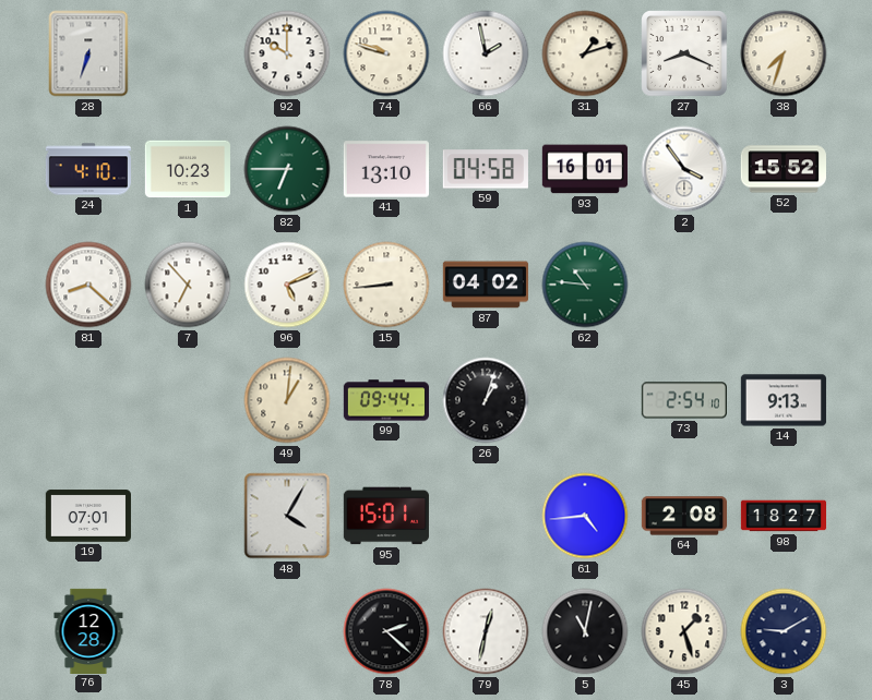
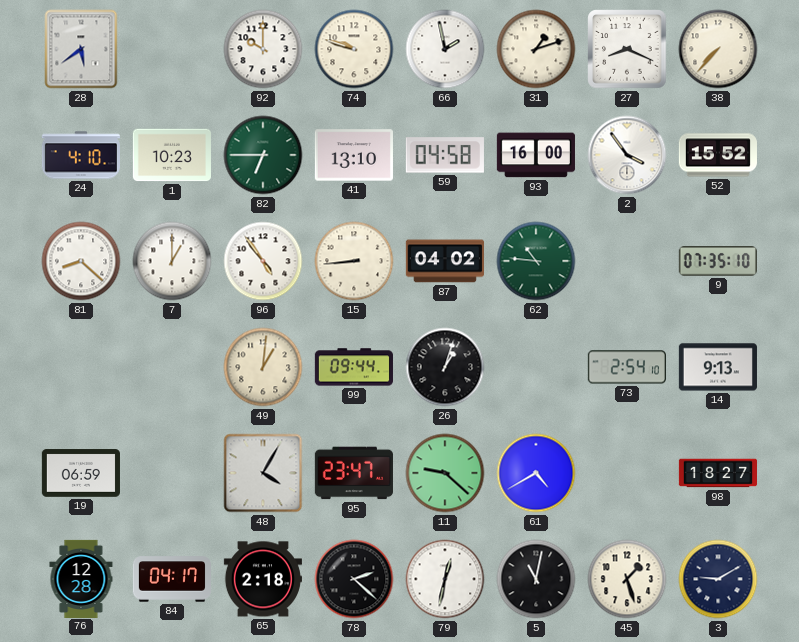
28: 6:33 -> 5:39
38: 7:33 -> 7:37
93: 16:01 -> 16:00
7: 6:53 -> 1:00
96: 5:11 -> 4:54
9: none -> 07:35
19: 07:01 -> 06:59
95: 15:01 -> 23:47
11: none -> 9:22
61: 4:44 -> 4:40
64: 2:08 -> none
84: none -> 04:17
65: none -> 2:18
